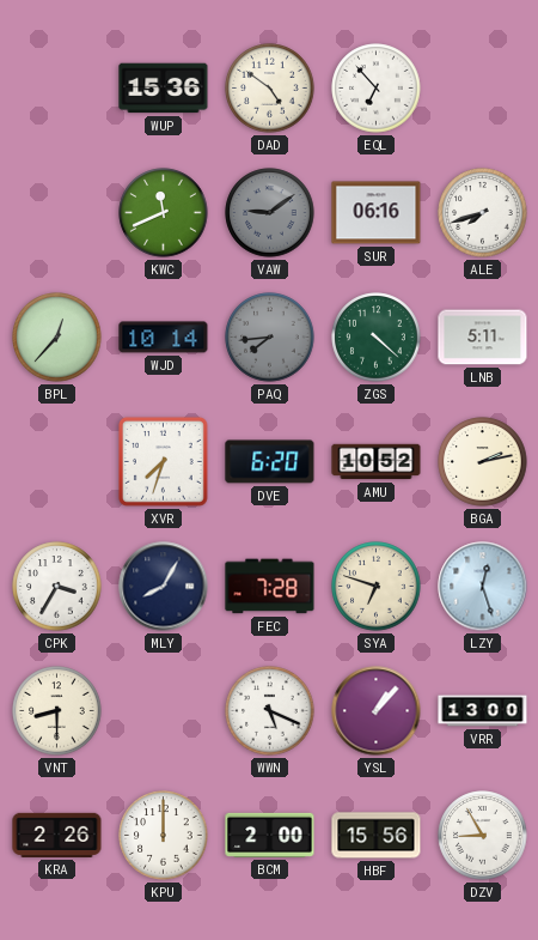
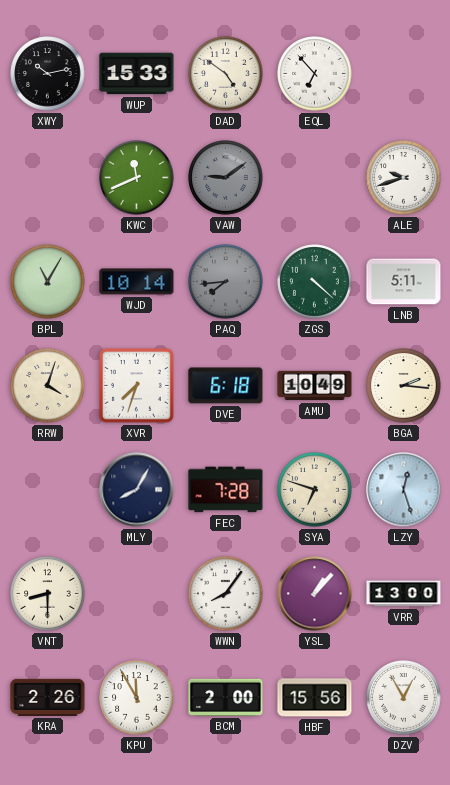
XWY: none -> 10:13
WUP: 15:36 -> 15:33
SUR: 06:16 -> none
ALE: 7:42 -> 9:42
BPL: 12:37 -> 11:05
RRW: none -> 4:03
DVE: 6:20 -> 6:18
AMU: 10:52 -> 10:49
BGA: 2:13 -> 2:16
CPK: 3:35 -> none
WWN: 5:19 -> 8:06
KPU: 12:00 -> 11:55
DZV: 8:55 -> 12:55
